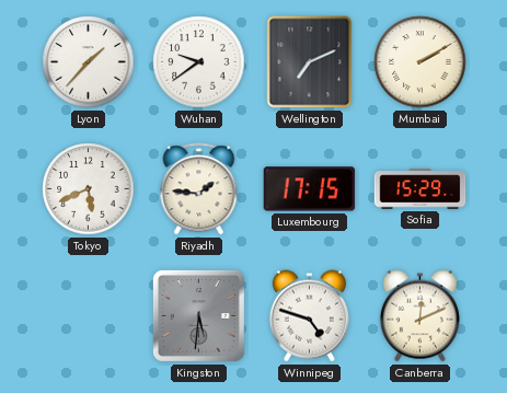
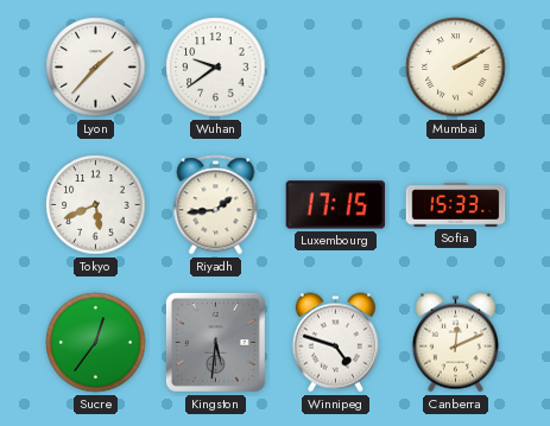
Wellington: 7:11 -> none
Riyadh: 1:46 -> 1:44
Sofia: 15:29 -> 15:33
Sucre: none -> 12:36
